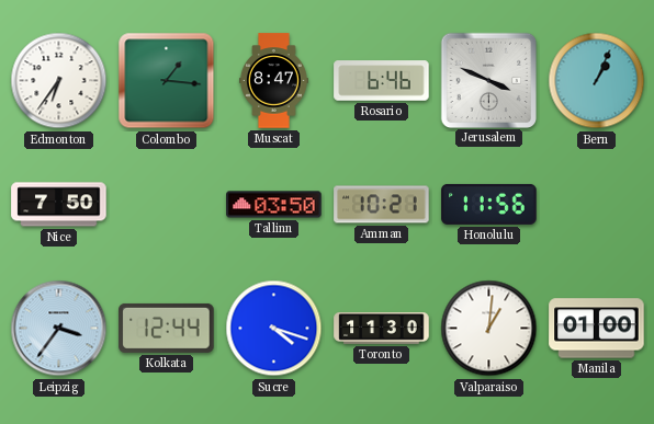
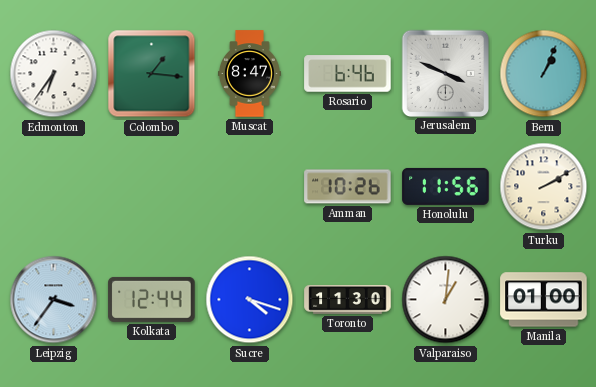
Nice: 7:50 -> none
Tallinn: 03:50 -> none
Amman: 10:21 -> 10:26
Turku: none -> 2:10
